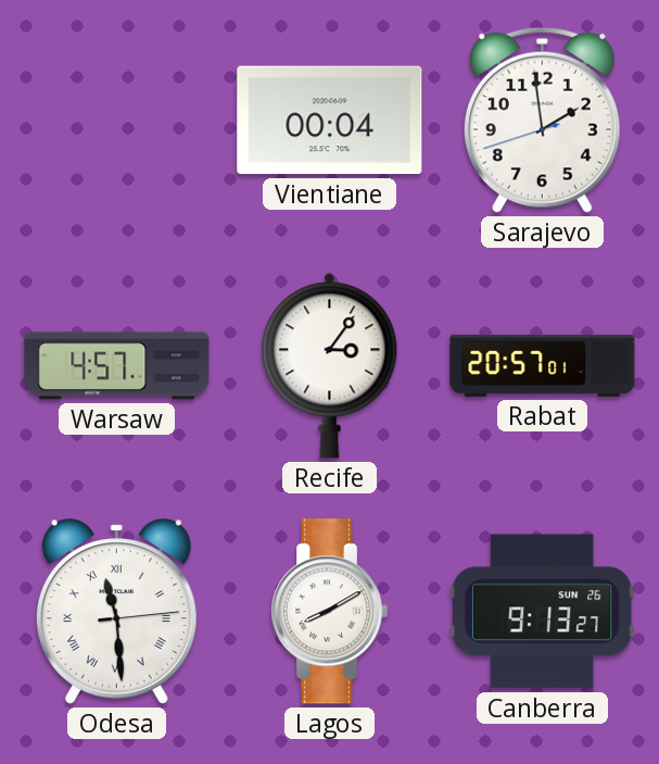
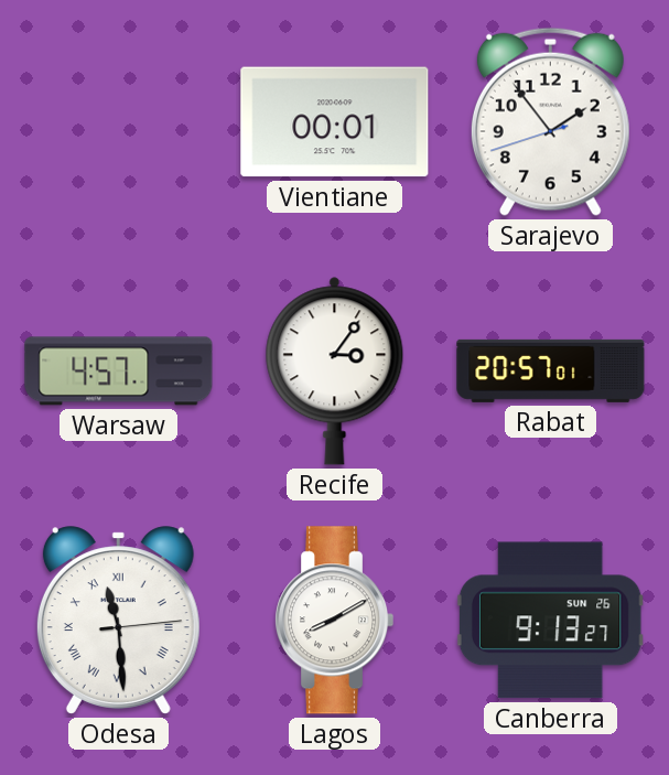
Vientiane: 00:04 -> 00:01
Sarajevo: 1:58 -> 1:53
